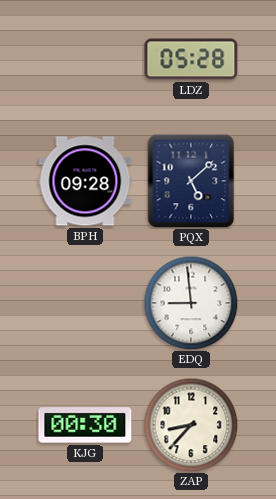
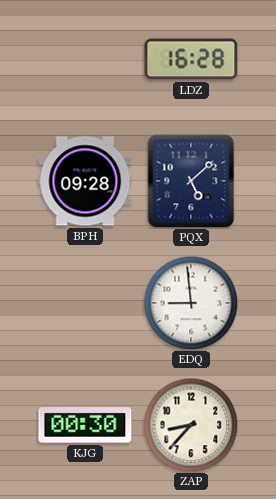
LDZ: 05:28 -> 16:28
